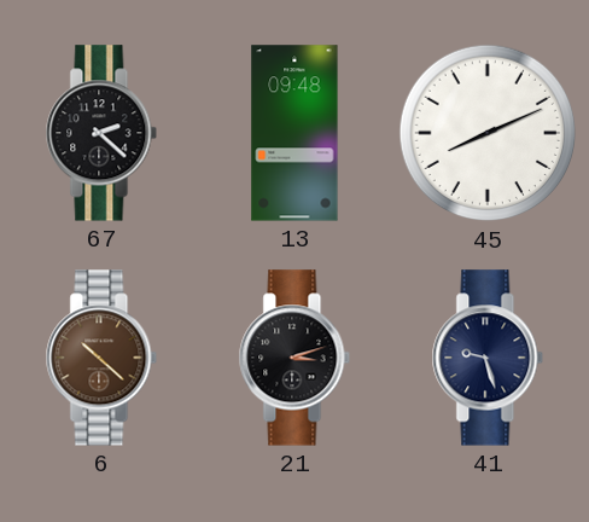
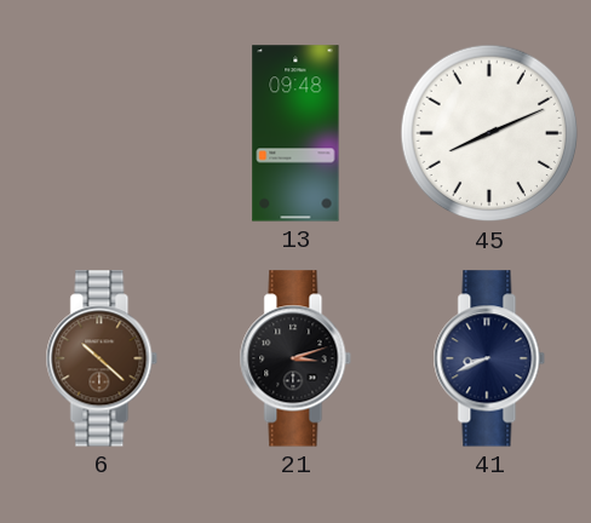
67: 2:22 -> none
41: 9:27 -> 8:41
